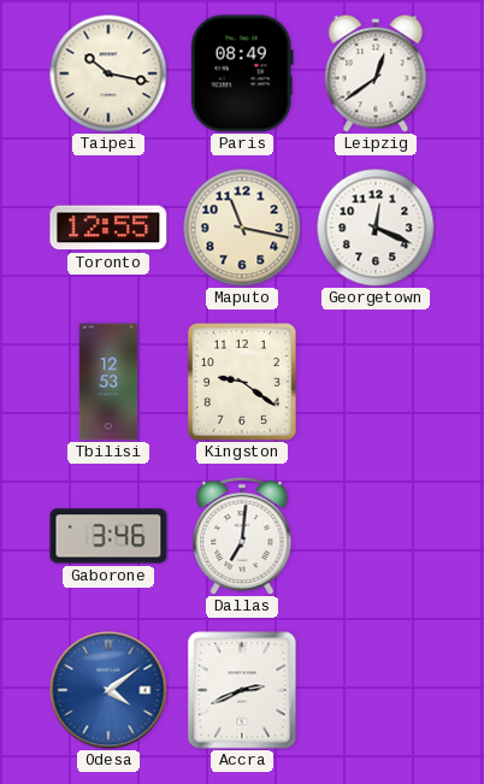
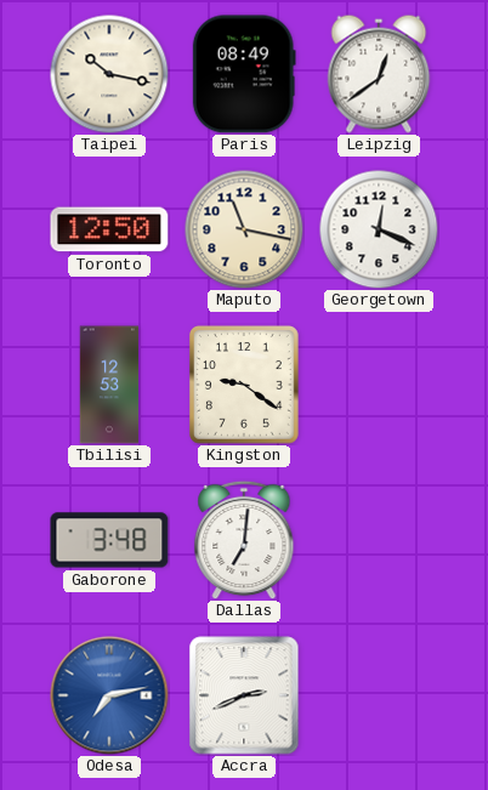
Toronto: 12:55 -> 12:50
Gaborone: 3:46 -> 3:48
Odesa: 4:09 -> 7:13
